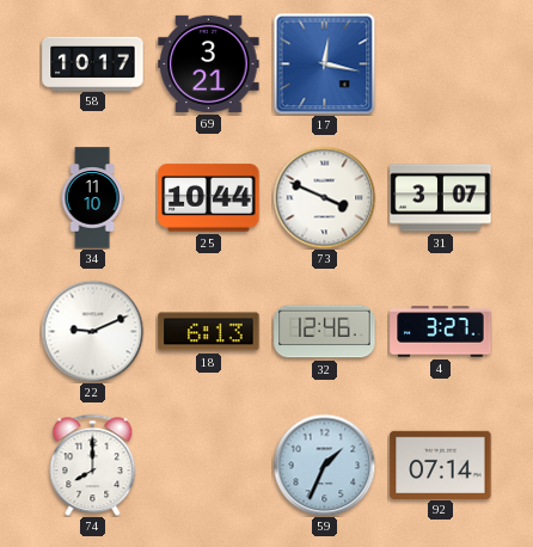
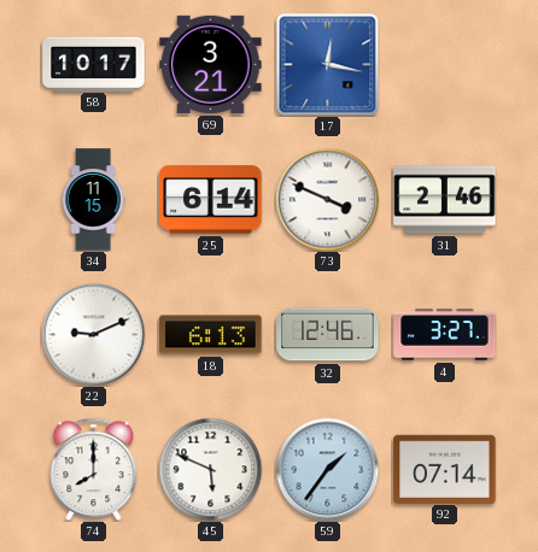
34: 11:10 -> 11:15
25: 10:44 -> 6:14
31: 3:07 -> 2:46
45: none -> 5:49
59: 1:34 -> 1:36
